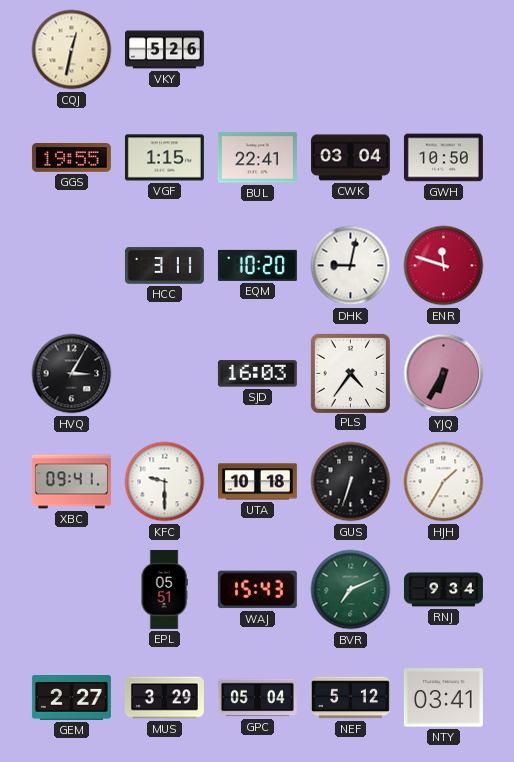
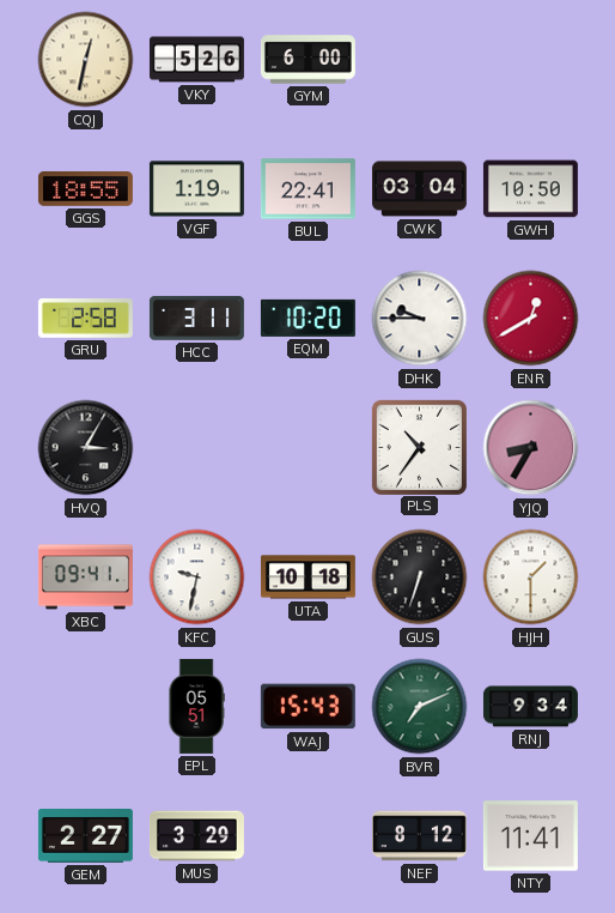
GYM: none -> 6:00
GGS: 19:55 -> 18:55
VGF: 1:15 -> 1:19
GRU: none -> 2:58
DHK: 9:02 -> 9:45
ENR: 11:48 -> 12:40
SJD: 16:03 -> none
PLS: 4:36 -> 10:36
YJQ: 6:35 -> 8:35
KFC: 9:30 -> 9:32
HJH: 1:35 -> 1:30
GPC: 05:04 -> none
NEF: 5:12 -> 8:12
NTY: 03:41 -> 11:41
